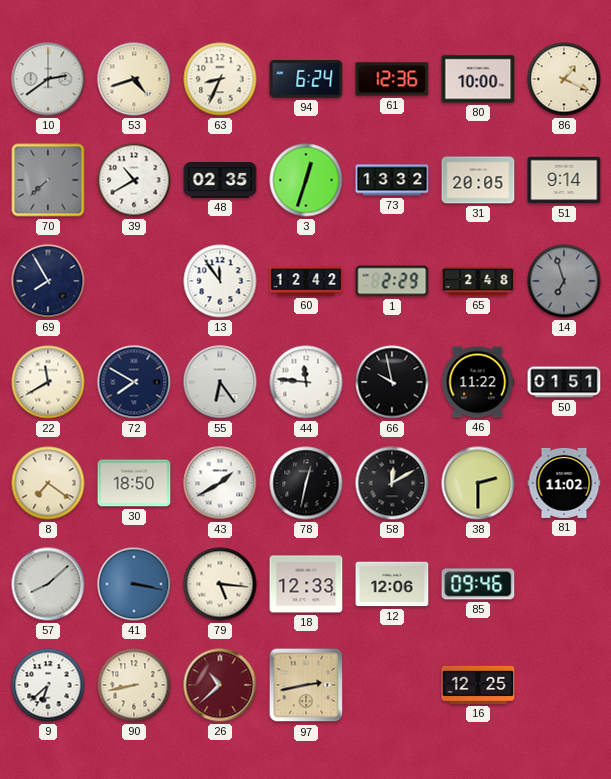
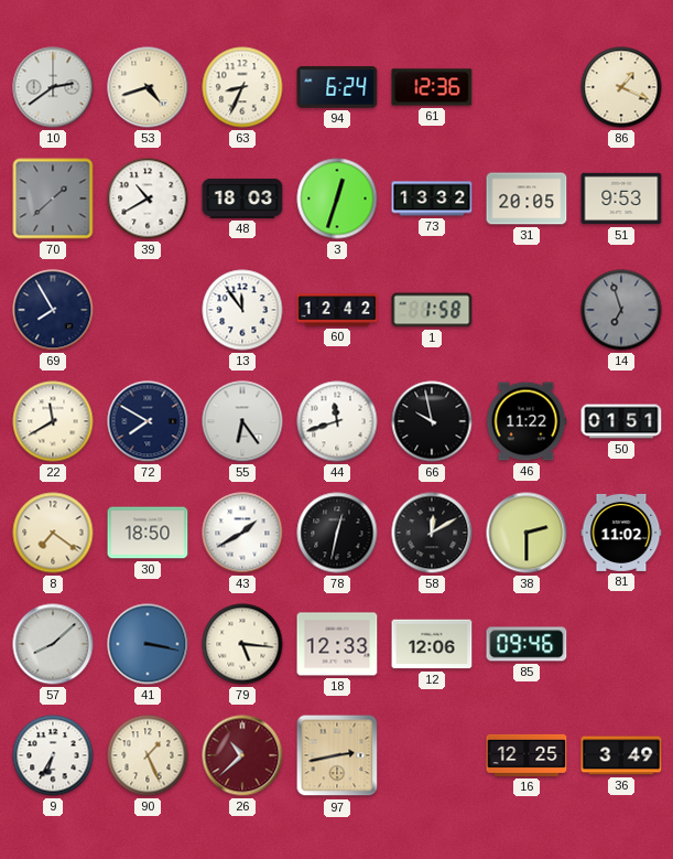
80: 10:00 -> none
70: 7:38 -> 1:38
48: 02:35 -> 18:03
51: 9:14 -> 9:53
1: 2:29 -> 1:58
65: 2:48 -> none
44: 11:46 -> 11:42
9: 6:38 -> 6:35
90: 8:43 -> 1:26
36: none -> 3:49
